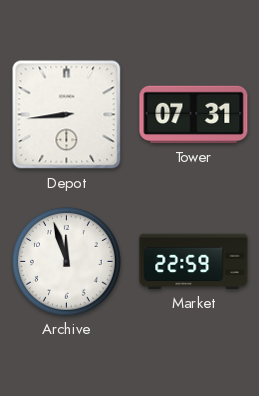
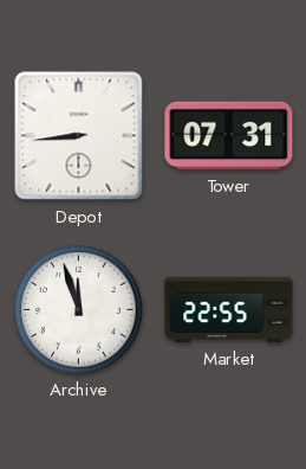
Market: 22:59 -> 22:55
